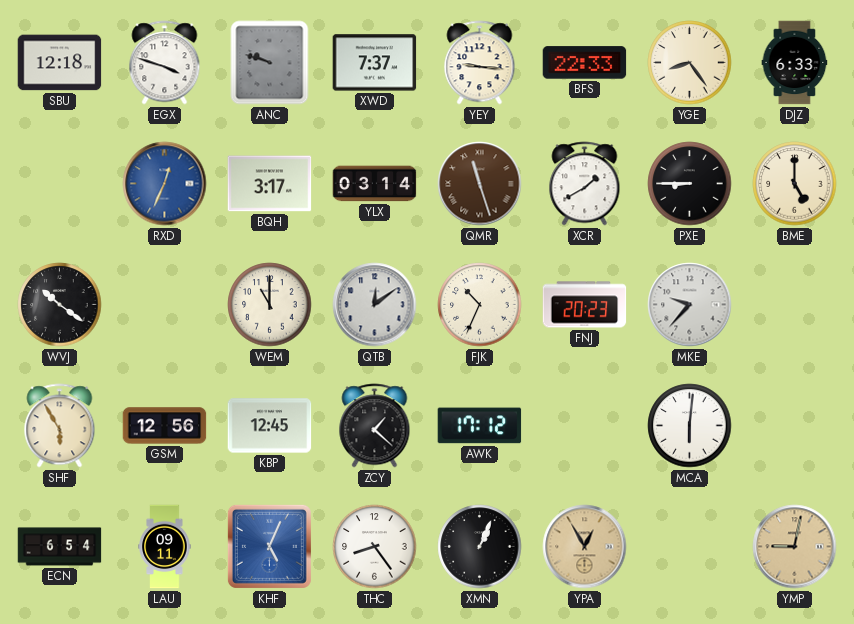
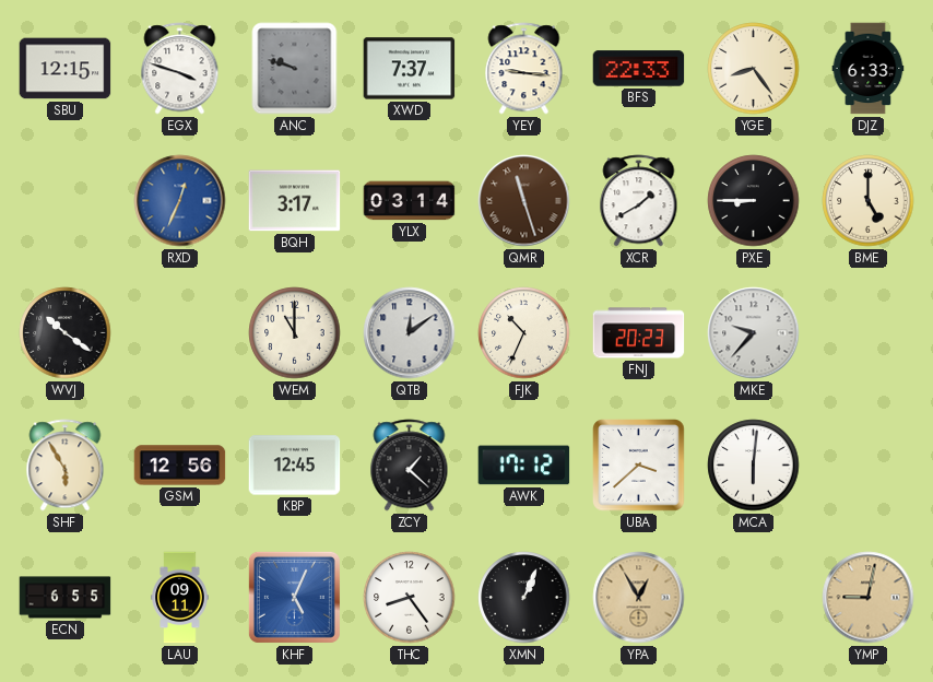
SBU: 12:18 -> 12:15
UBA: none -> 3:38
ECN: 6:54 -> 6:55
